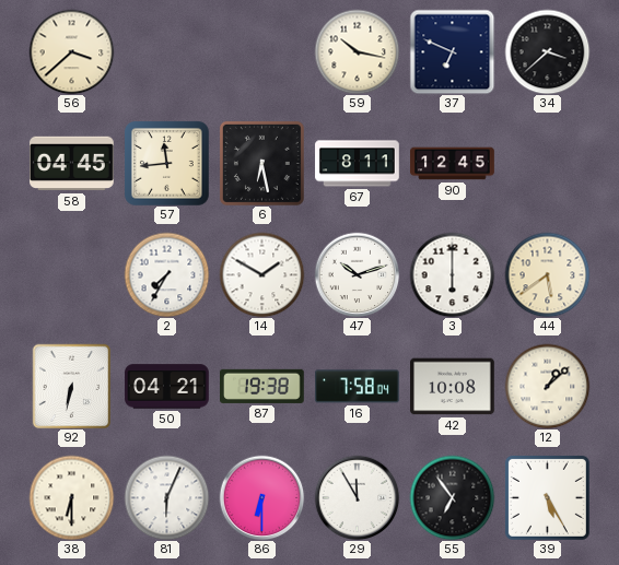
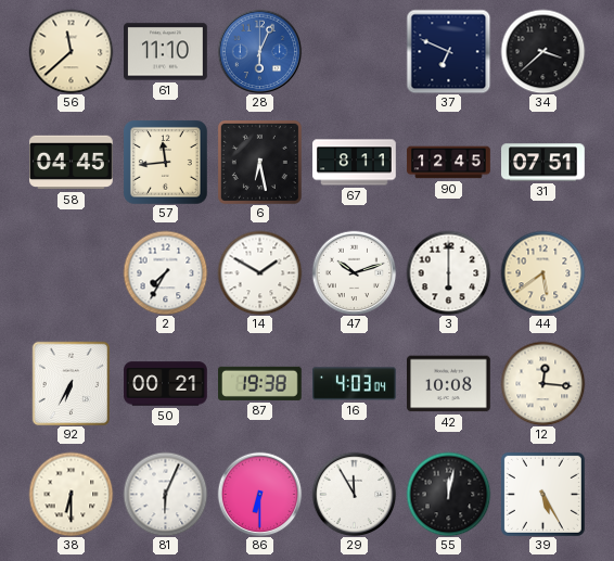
56: 3:38 -> 11:38
61: none -> 11:10
28: none -> 6:04
59: 10:17 -> none
31: none -> 07:51
92: 6:32 -> 6:35
50: 04:21 -> 00:21
16: 7:58 -> 4:03
12: 1:08 -> 12:16
55: 6:54 -> 12:02
